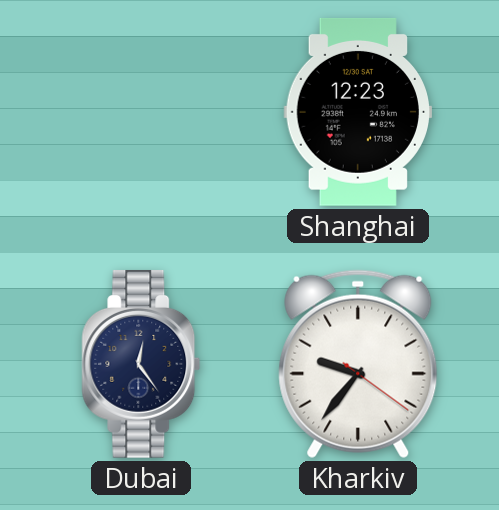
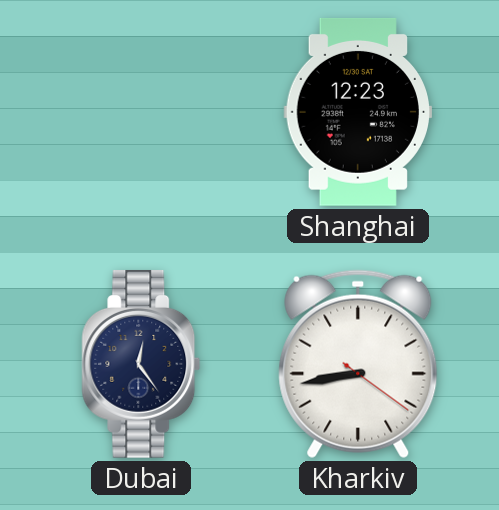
Kharkiv: 9:36 -> 8:43
